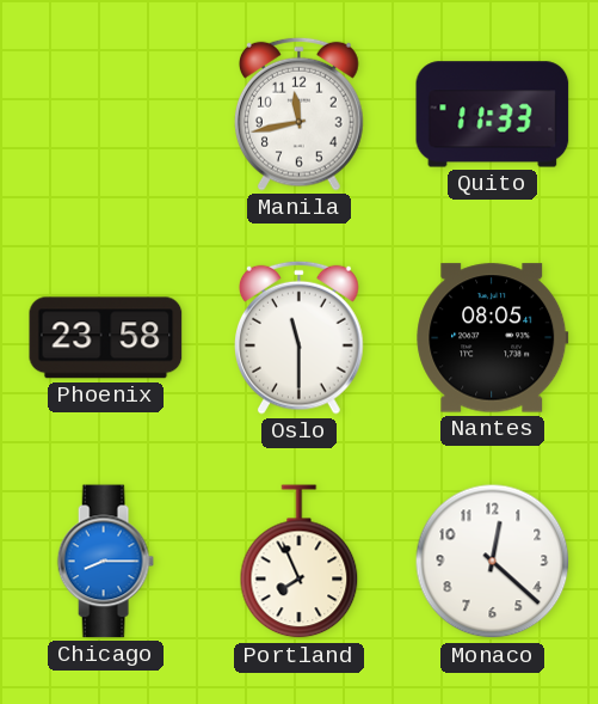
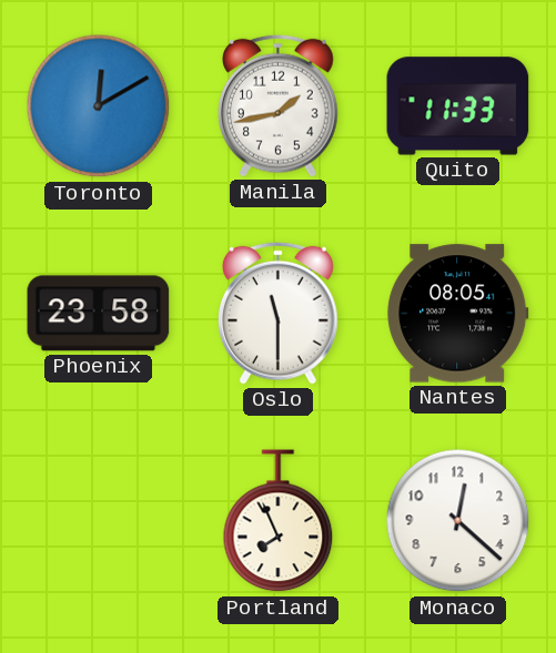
Toronto: none -> 12:10
Manila: 11:43 -> 1:43
Chicago: 8:15 -> none
